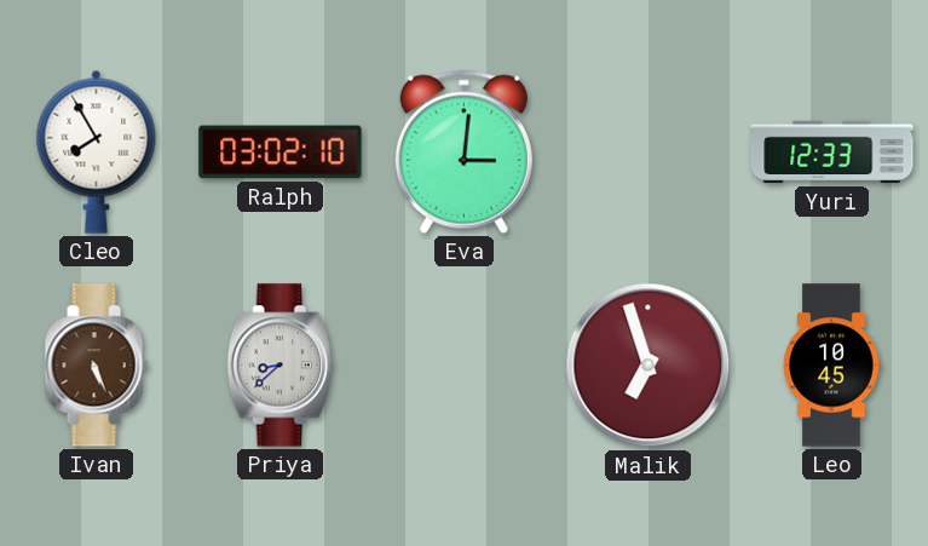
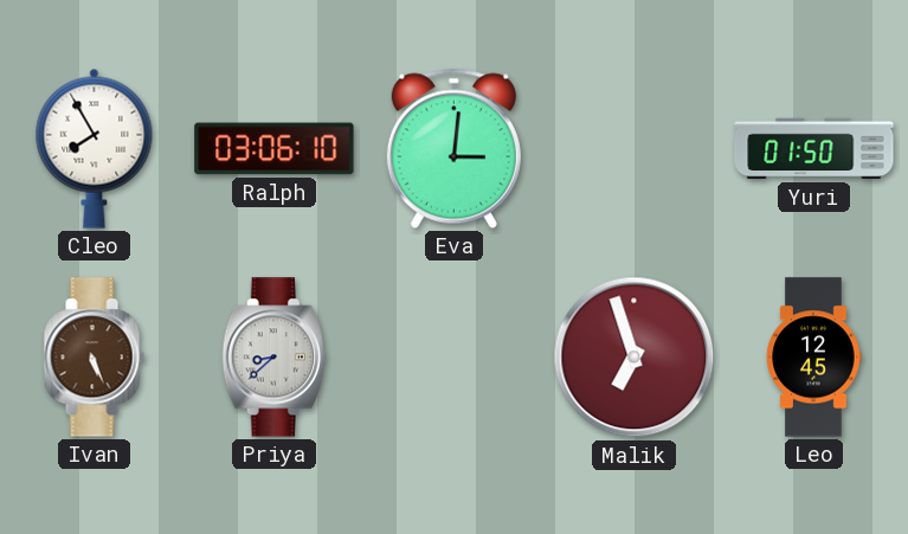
Ralph: 03:02 -> 03:06
Yuri: 12:33 -> 01:50
Leo: 10:45 -> 12:45
